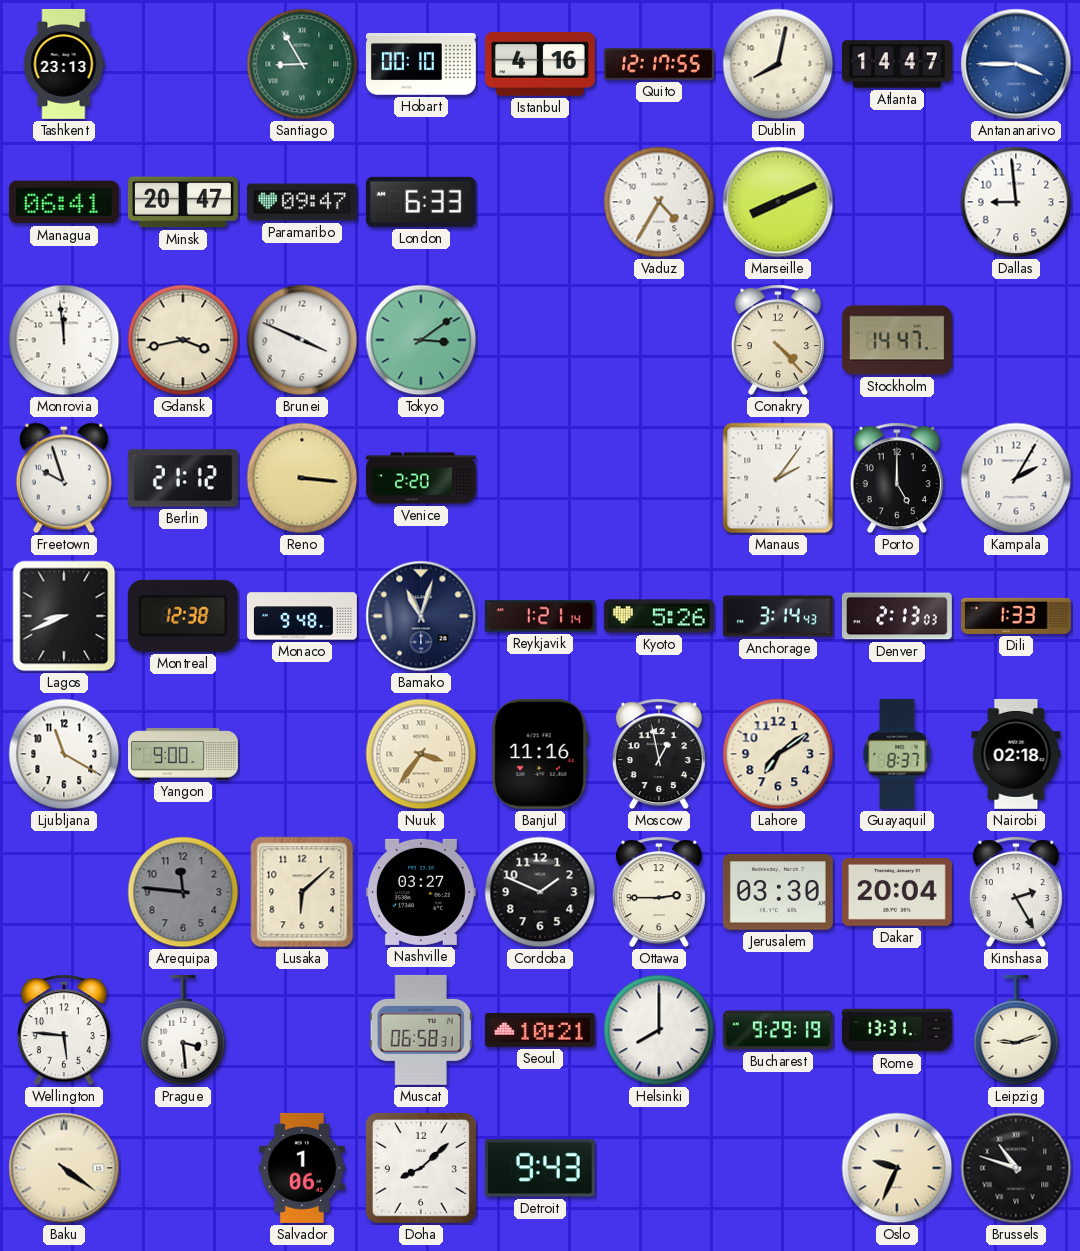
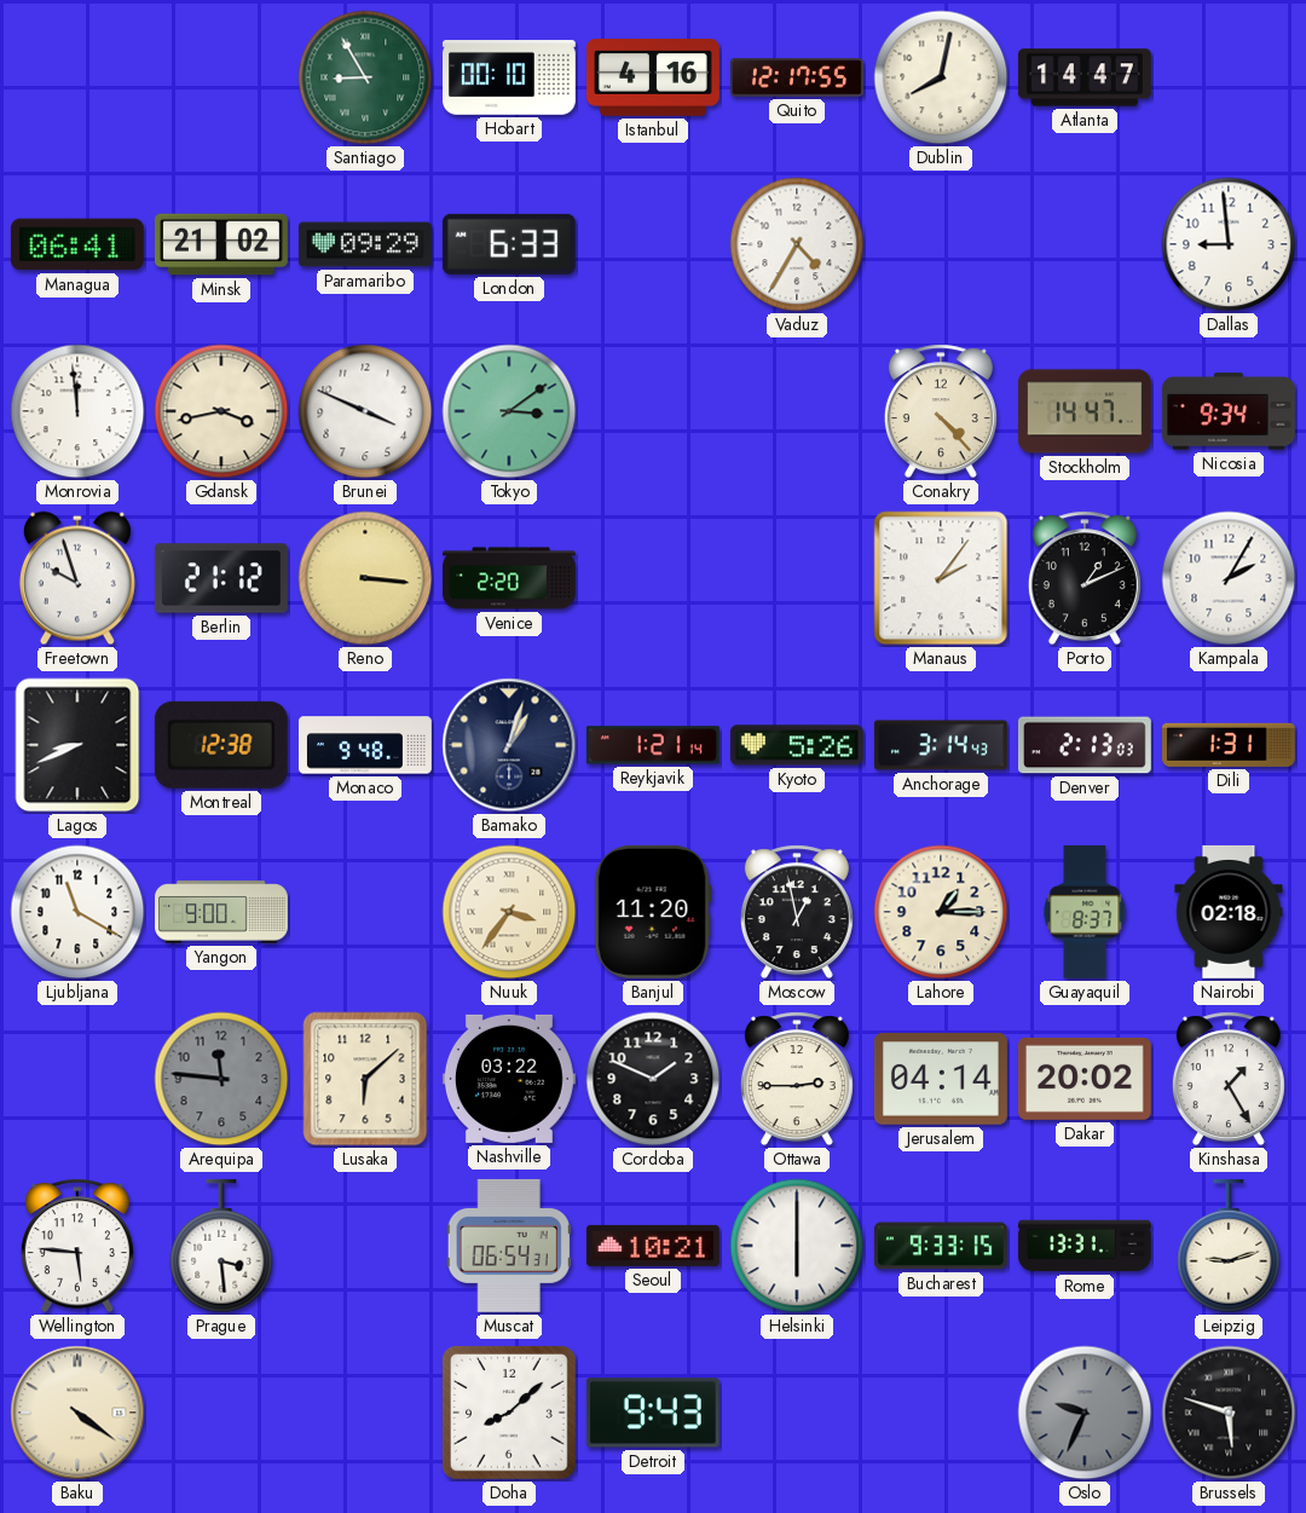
Tashkent: 23:13 -> none
Antananarivo: 3:45 -> none
Minsk: 20:47 -> 21:02
Paramaribo: 09:47 -> 09:29
Marseille: 8:11 -> none
Nicosia: none -> 9:34
Porto: 5:00 -> 1:11
Bamako: 11:03 -> 1:03
Dili: 1:33 -> 1:31
Banjul: 11:16 -> 11:20
Lahore: 7:09 -> 1:15
Nashville: 03:27 -> 03:22
Jerusalem: 03:30 -> 04:14
Dakar: 20:04 -> 20:02
Kinshasa: 2:25 -> 1:25
Muscat: 06:58 -> 06:54
Helsinki: 8:00 -> 6:00
Bucharest: 9:29 -> 9:33
Salvador: 1:06 -> none
Oslo dial: cream -> grey
Brussels: 10:48 -> 5:48
